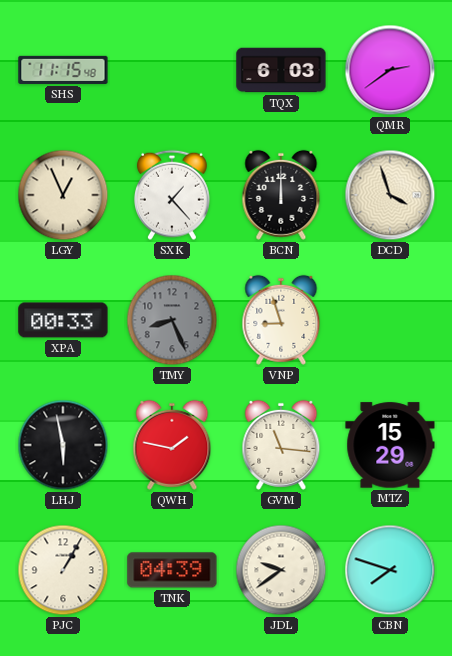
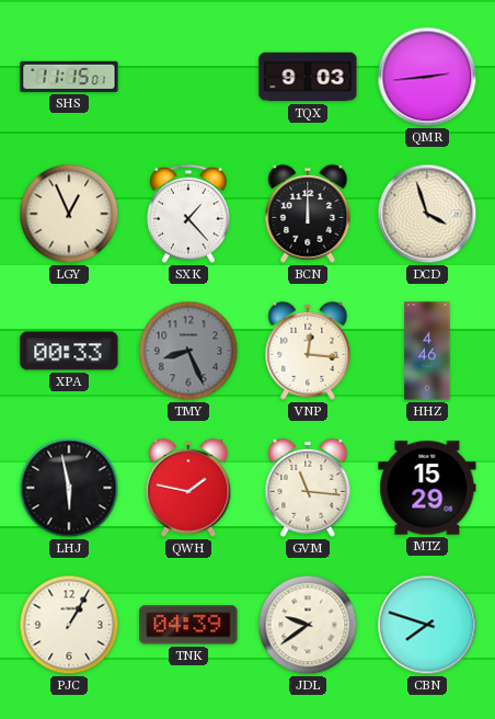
SHS: 11:15:48 -> 11:15:01
TQX: 6:03 -> 9:03
QMR: 2:39 -> 2:44
VNP: 8:57 -> 12:16
HHZ: none -> 4:46
